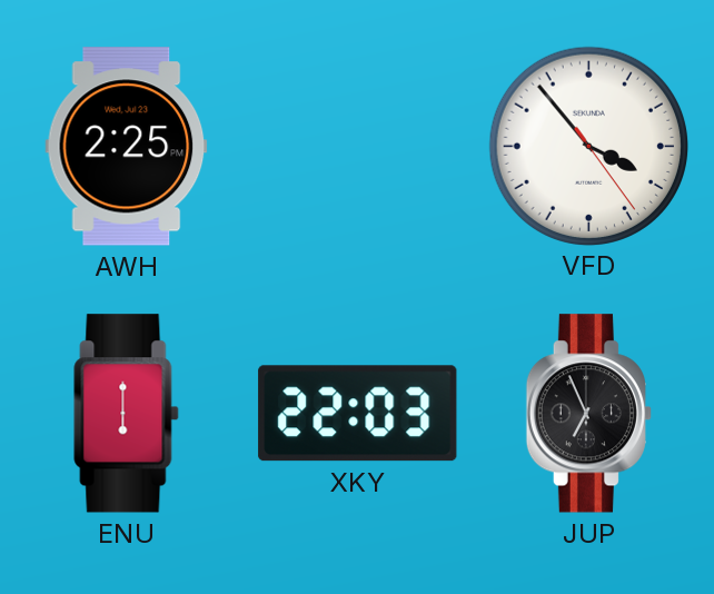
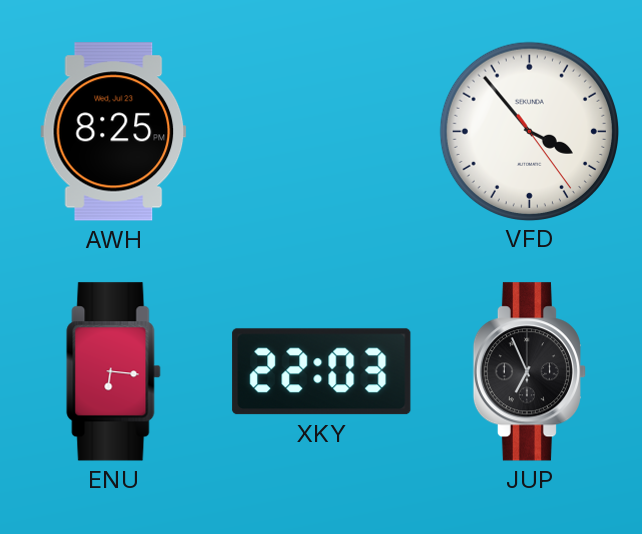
AWH: 2:25 -> 8:25
ENU: 6:00 -> 6:16
